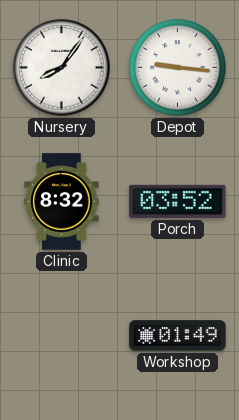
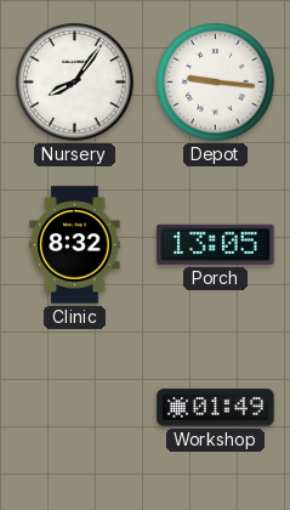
Porch: 03:52 -> 13:05
